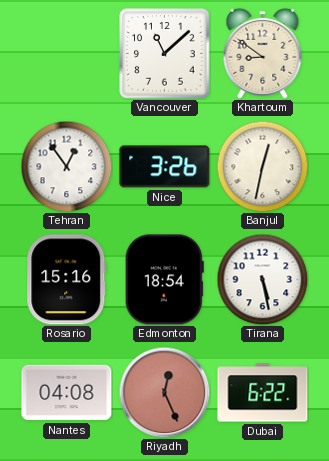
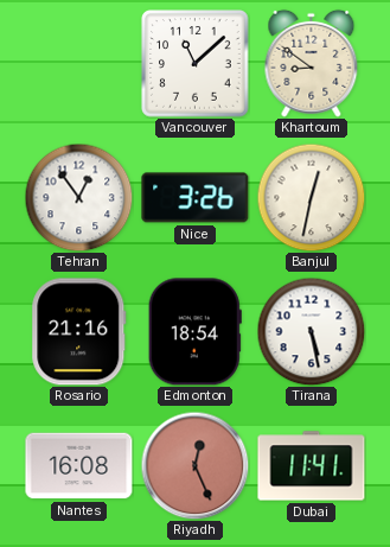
Rosario: 15:16 -> 21:16
Nantes: 04:08 -> 16:08
Dubai: 6:22 -> 11:41
